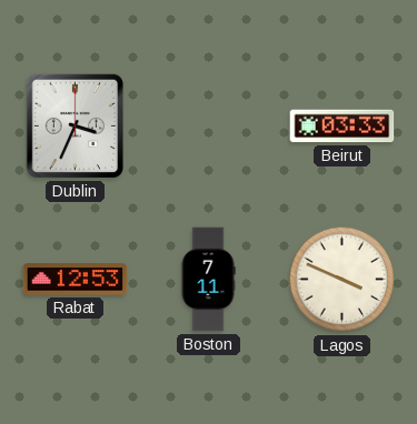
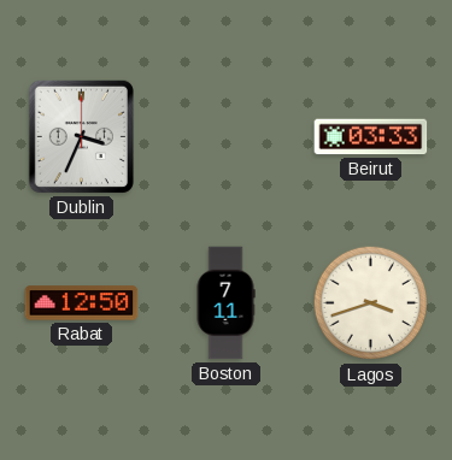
Rabat: 12:53 -> 12:50
Lagos: 3:49 -> 3:42
